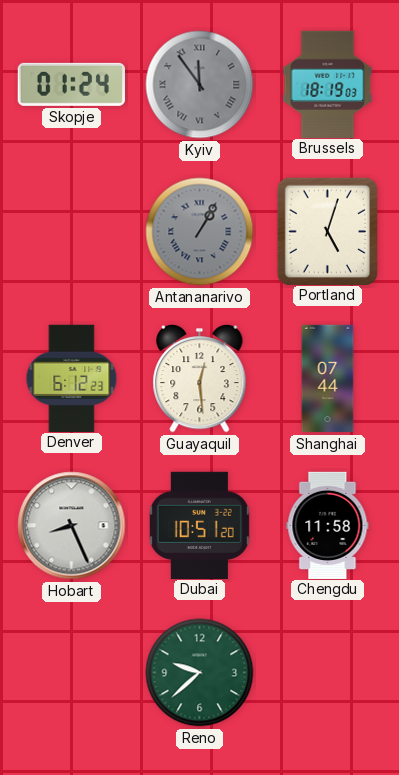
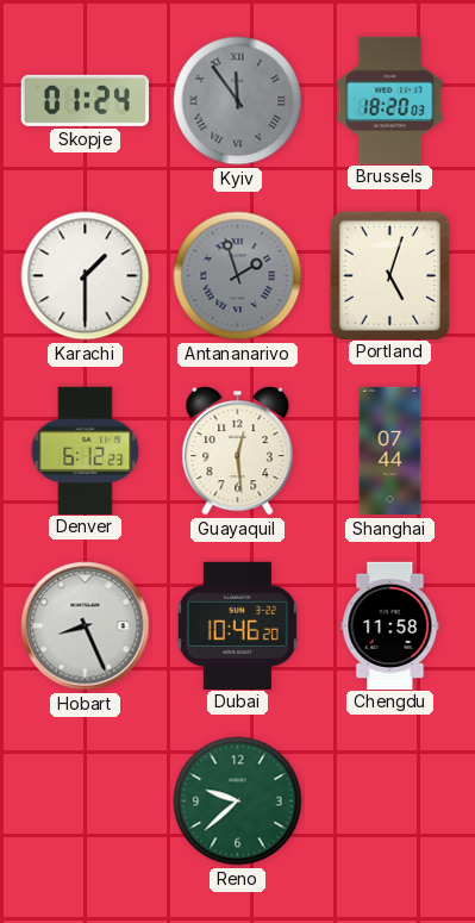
Brussels: 18:19 -> 18:20
Karachi: none -> 1:30
Antananarivo: 1:05 -> 1:57
Dubai: 10:51 -> 10:46
